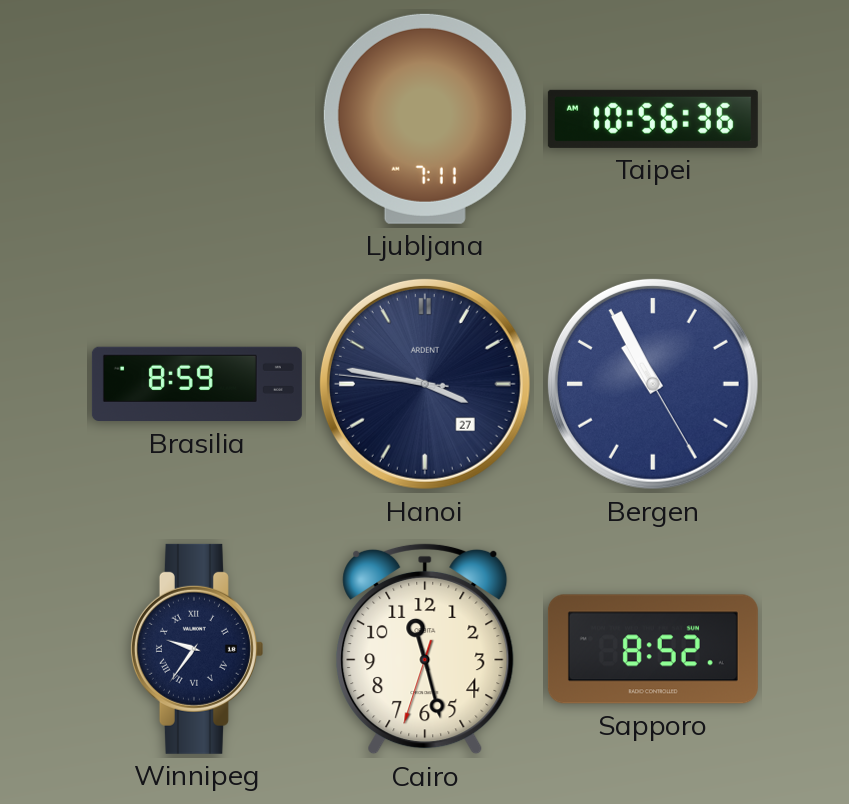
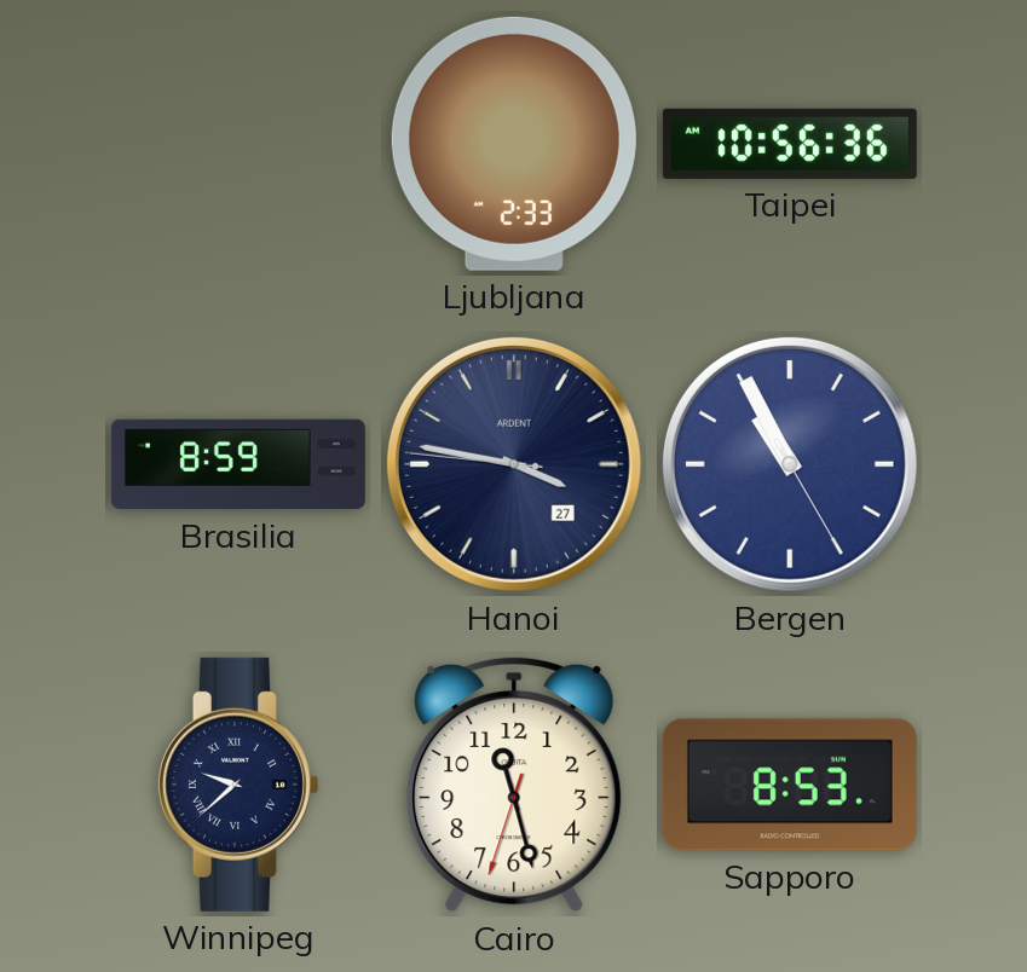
Ljubljana: 7:11 -> 2:33
Winnipeg: 9:36 -> 9:38
Sapporo: 8:52 -> 8:53
